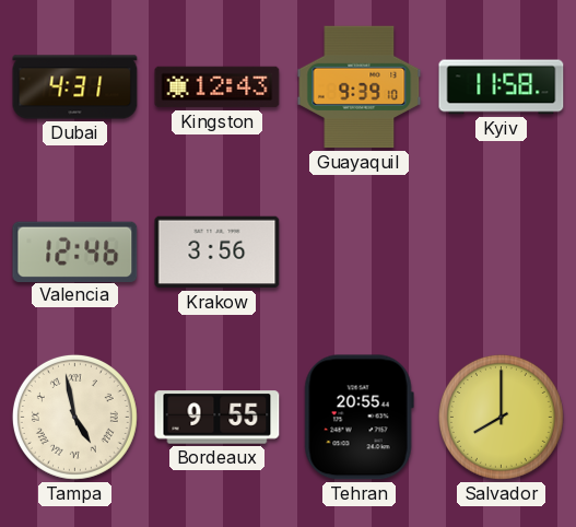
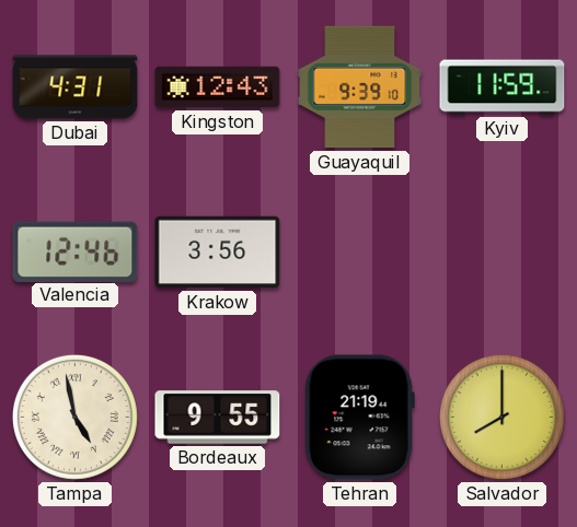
Kyiv: 11:58 -> 11:59
Tehran: 20:55 -> 21:19
